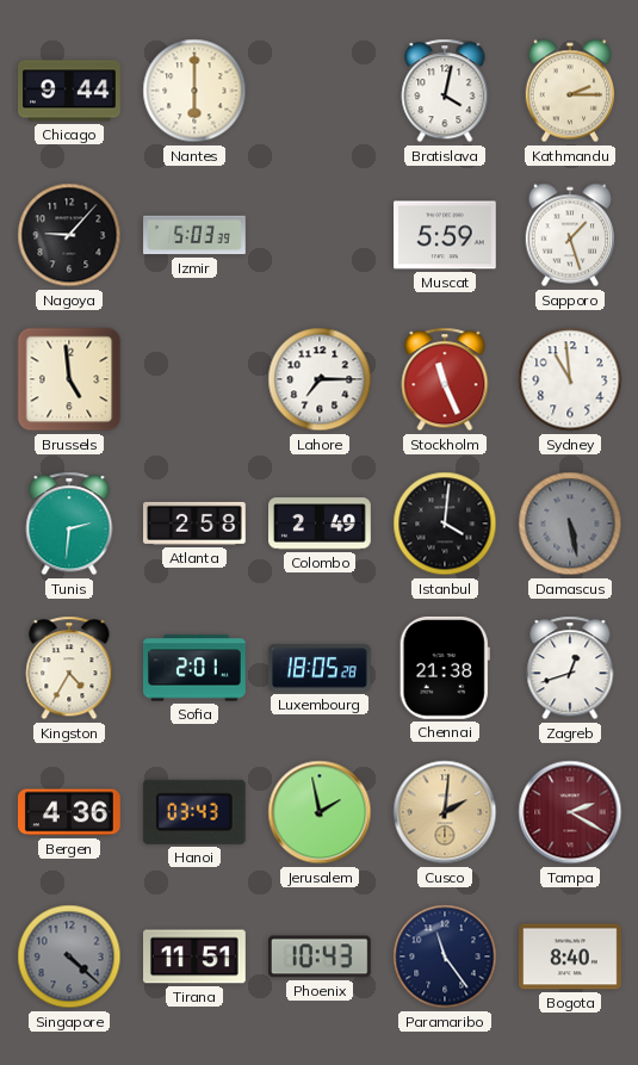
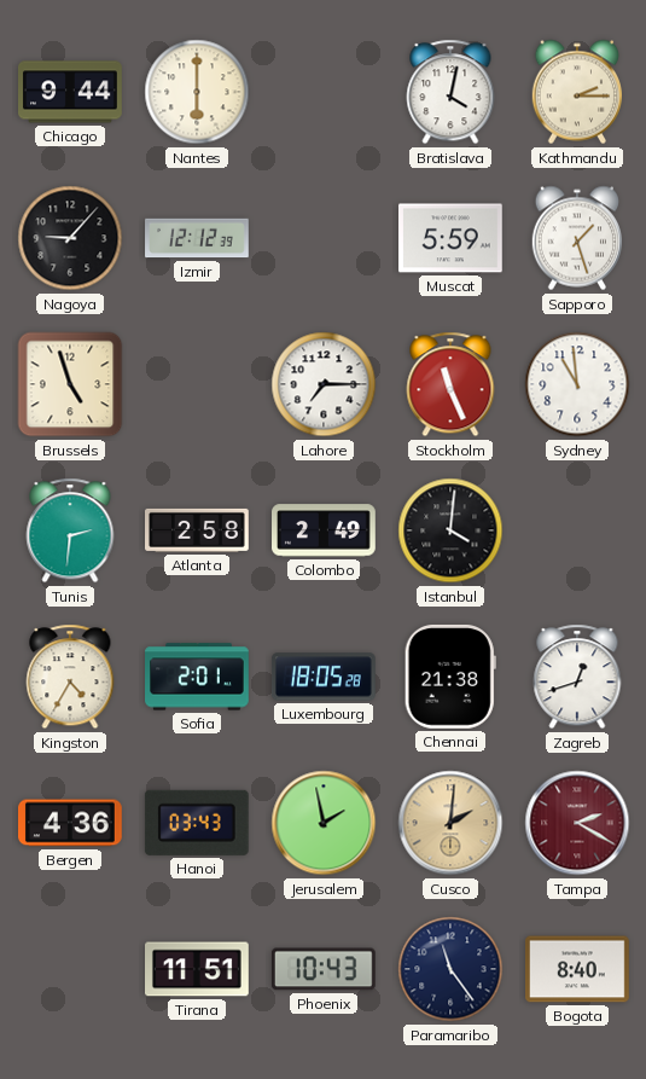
Izmir: 5:03 -> 12:12
Brussels: 4:59 -> 4:57
Damascus: 5:28 -> none
Singapore: 4:22 -> none
